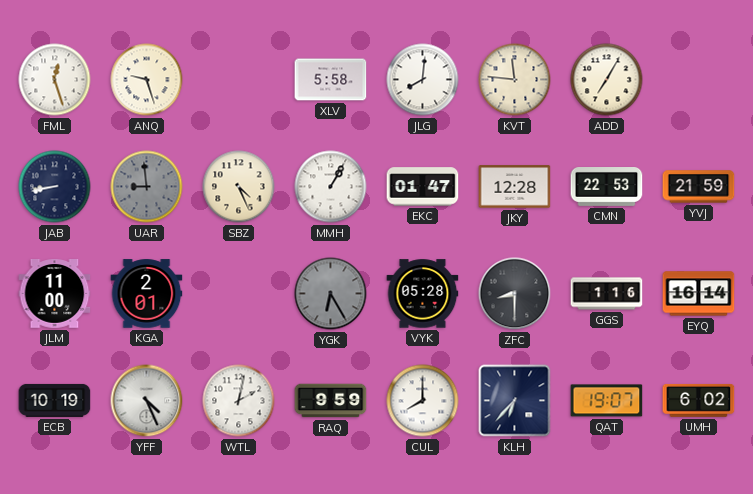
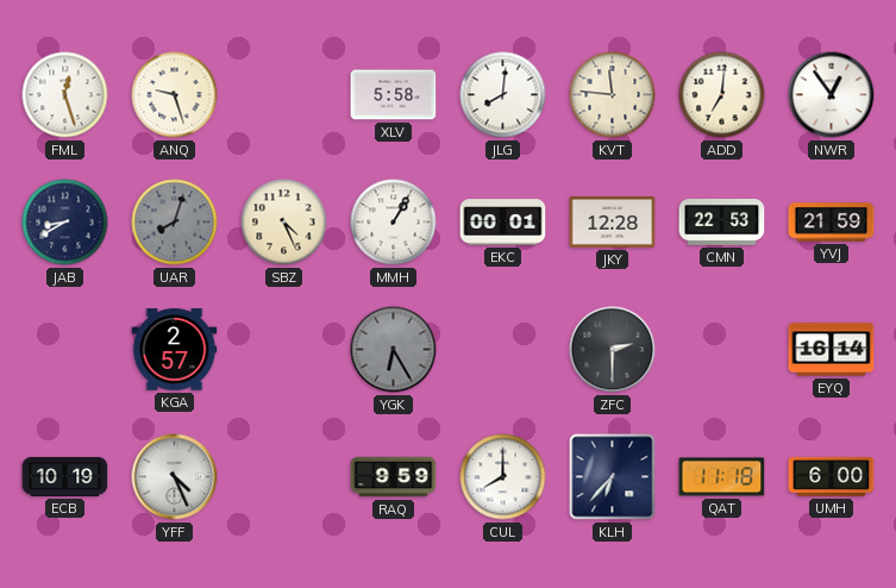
ADD: 7:05 -> 7:01
NWR: none -> 12:54
JAB: 8:43 -> 8:40
UAR: 8:59 -> 8:03
EKC: 01:47 -> 00:01
JLM: 11:00 -> none
KGA: 2:01 -> 2:57
VYK: 05:28 -> none
ZFC: 8:30 -> 2:30
GGS: 1:16 -> none
WTL: 2:02 -> none
QAT: 19:07 -> 11:18
UMH: 6:02 -> 6:00
